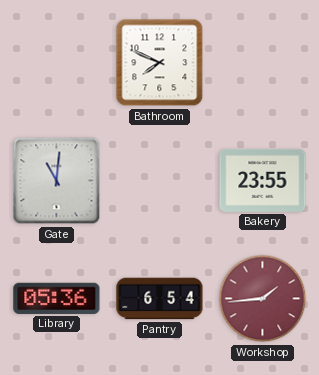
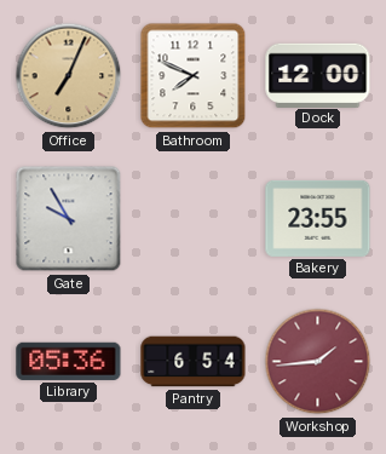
Office: none -> 7:04
Dock: none -> 12:00
Gate: 11:01 -> 9:55
